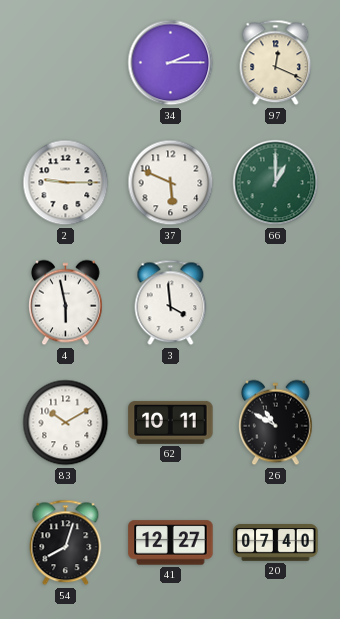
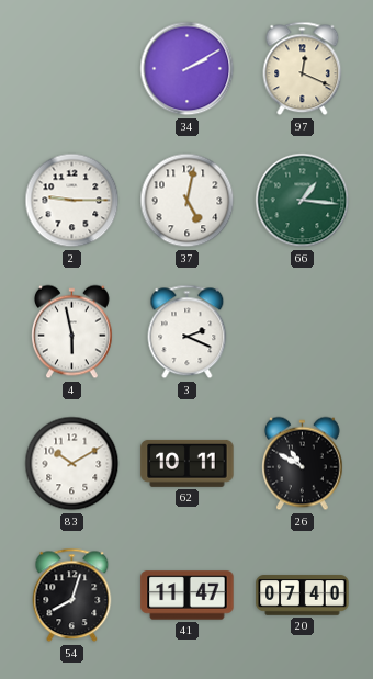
34: 2:15 -> 2:10
37: 5:49 -> 5:02
66: 1:00 -> 1:16
3: 3:59 -> 2:19
41: 12:27 -> 11:47
